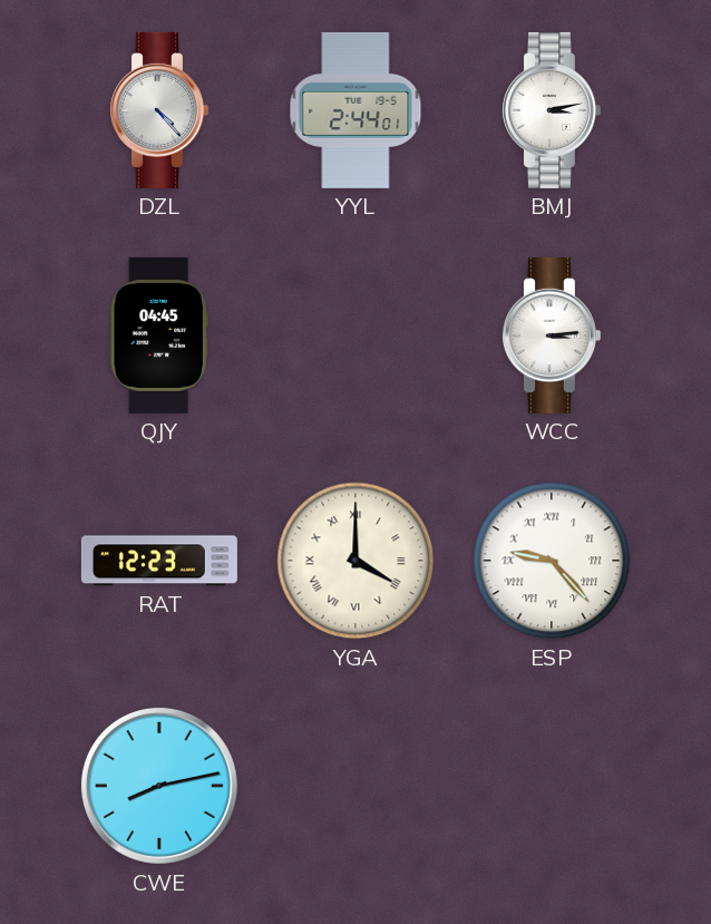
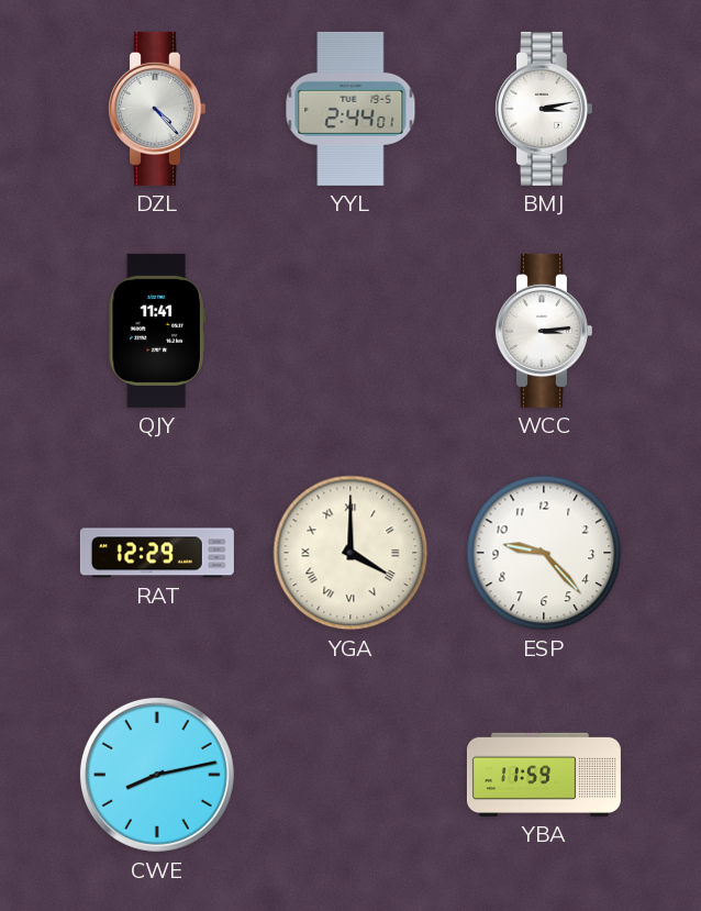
QJY: 04:45 -> 11:41
RAT: 12:23 -> 12:29
ESP numerals: Roman -> Arabic
YBA: none -> 11:59
